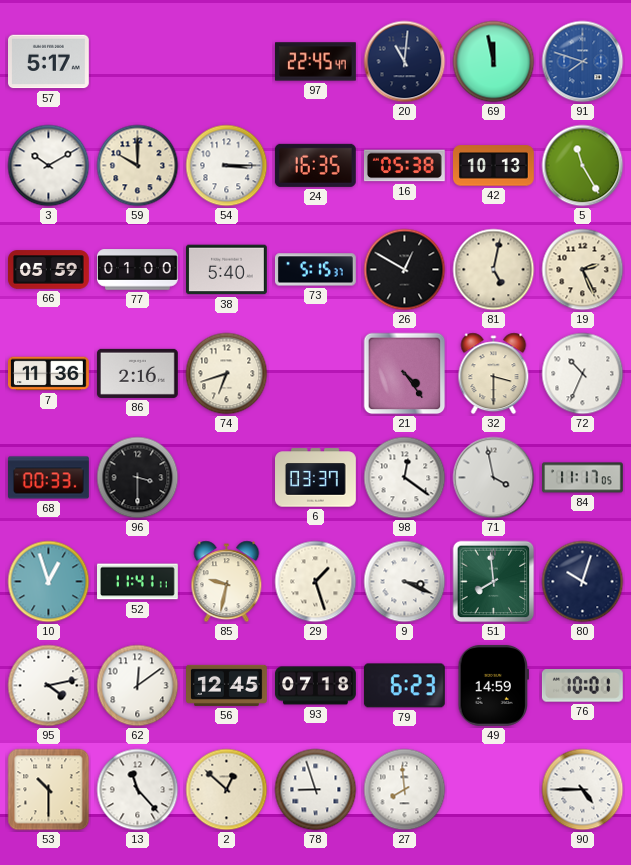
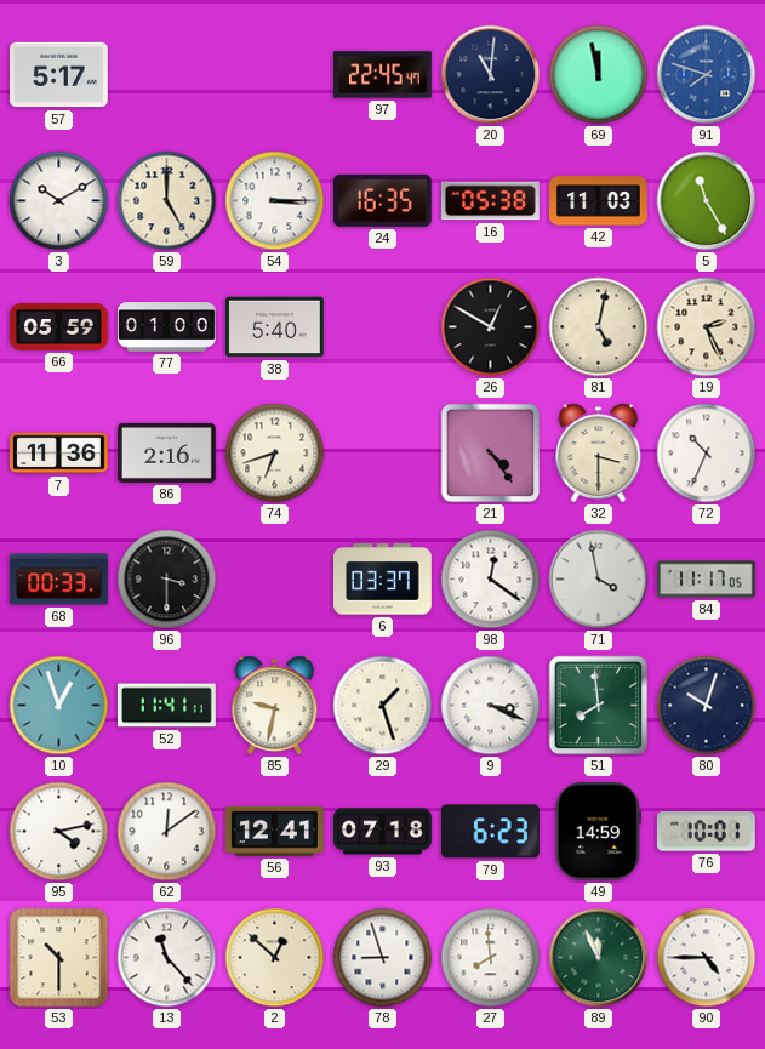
59: 10:00 -> 5:00
42: 10:13 -> 11:03
73: 5:15 -> none
56: 12:45 -> 12:41
89: none -> 11:56
